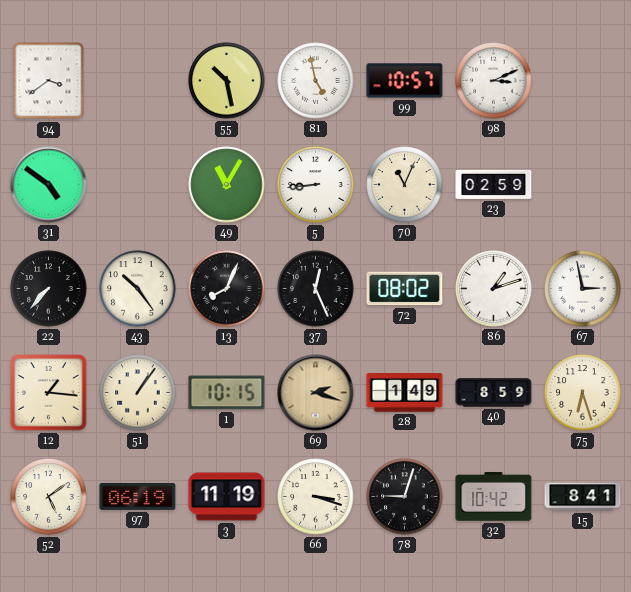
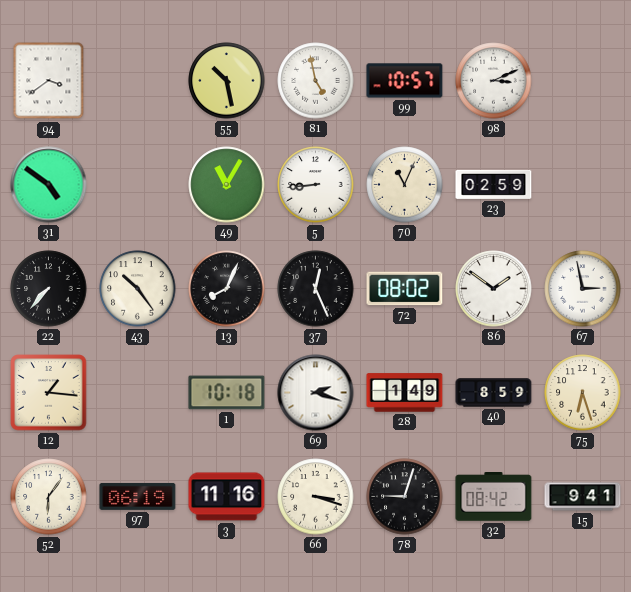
86: 1:12 -> 1:51
51: 1:06 -> none
1: 10:15 -> 10:18
69 dial: champagne -> white
52: 5:09 -> 6:06
3: 11:19 -> 11:16
32: 10:42 -> 08:42
15: 8:41 -> 9:41
